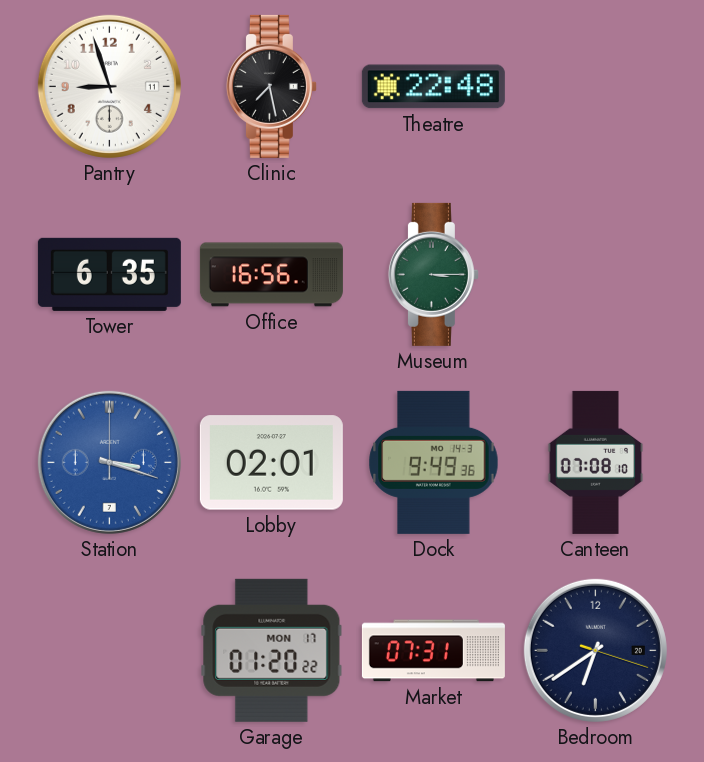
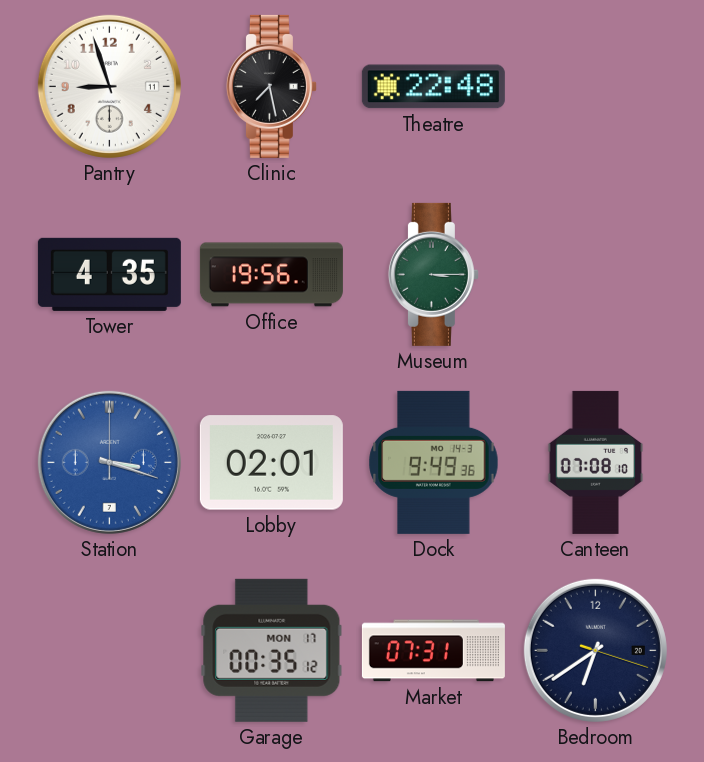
Tower: 6:35 -> 4:35
Office: 16:56 -> 19:56
Garage: 01:20 -> 00:35
